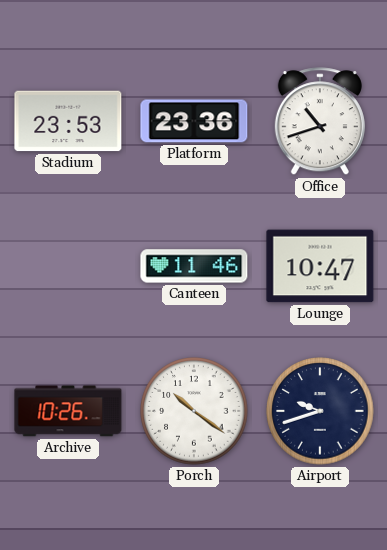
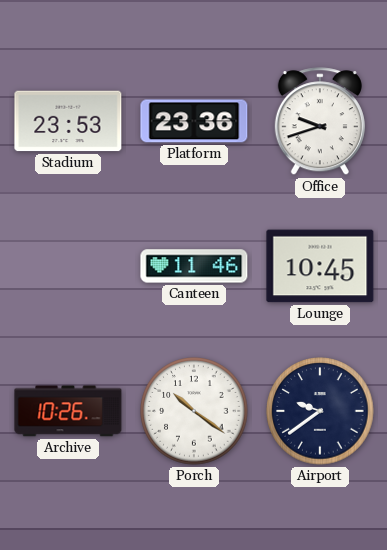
Office: 10:42 -> 9:42
Lounge: 10:47 -> 10:45
Airport: 9:42 -> 9:39
